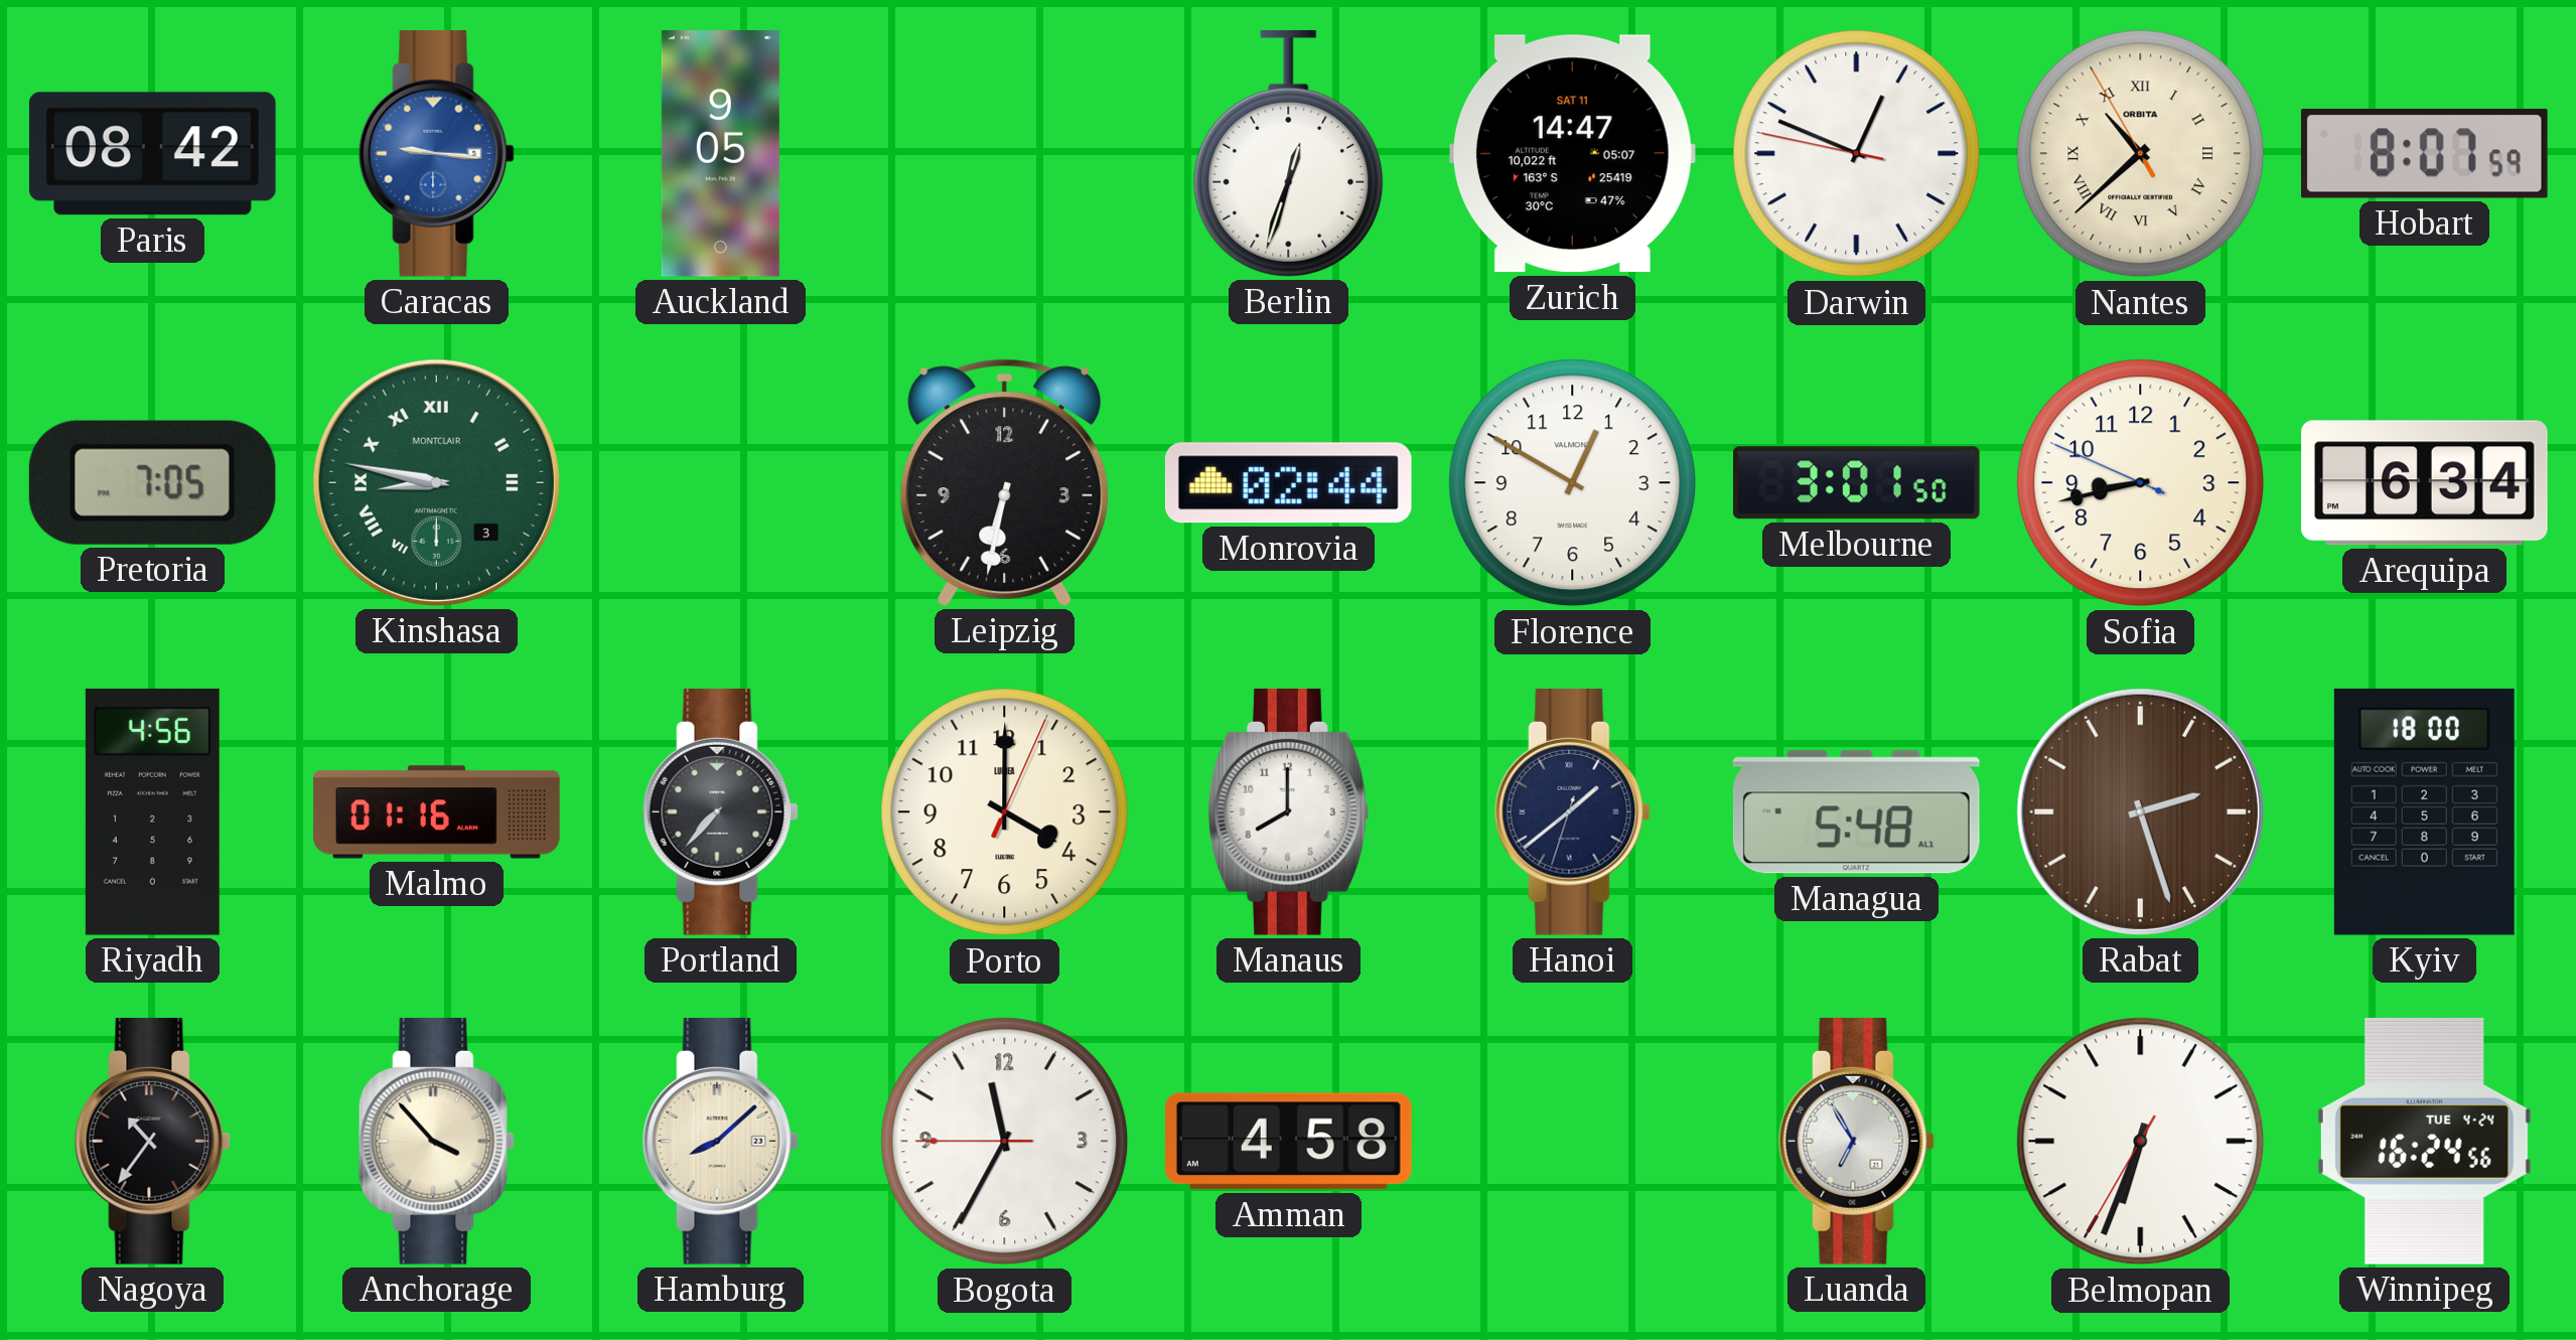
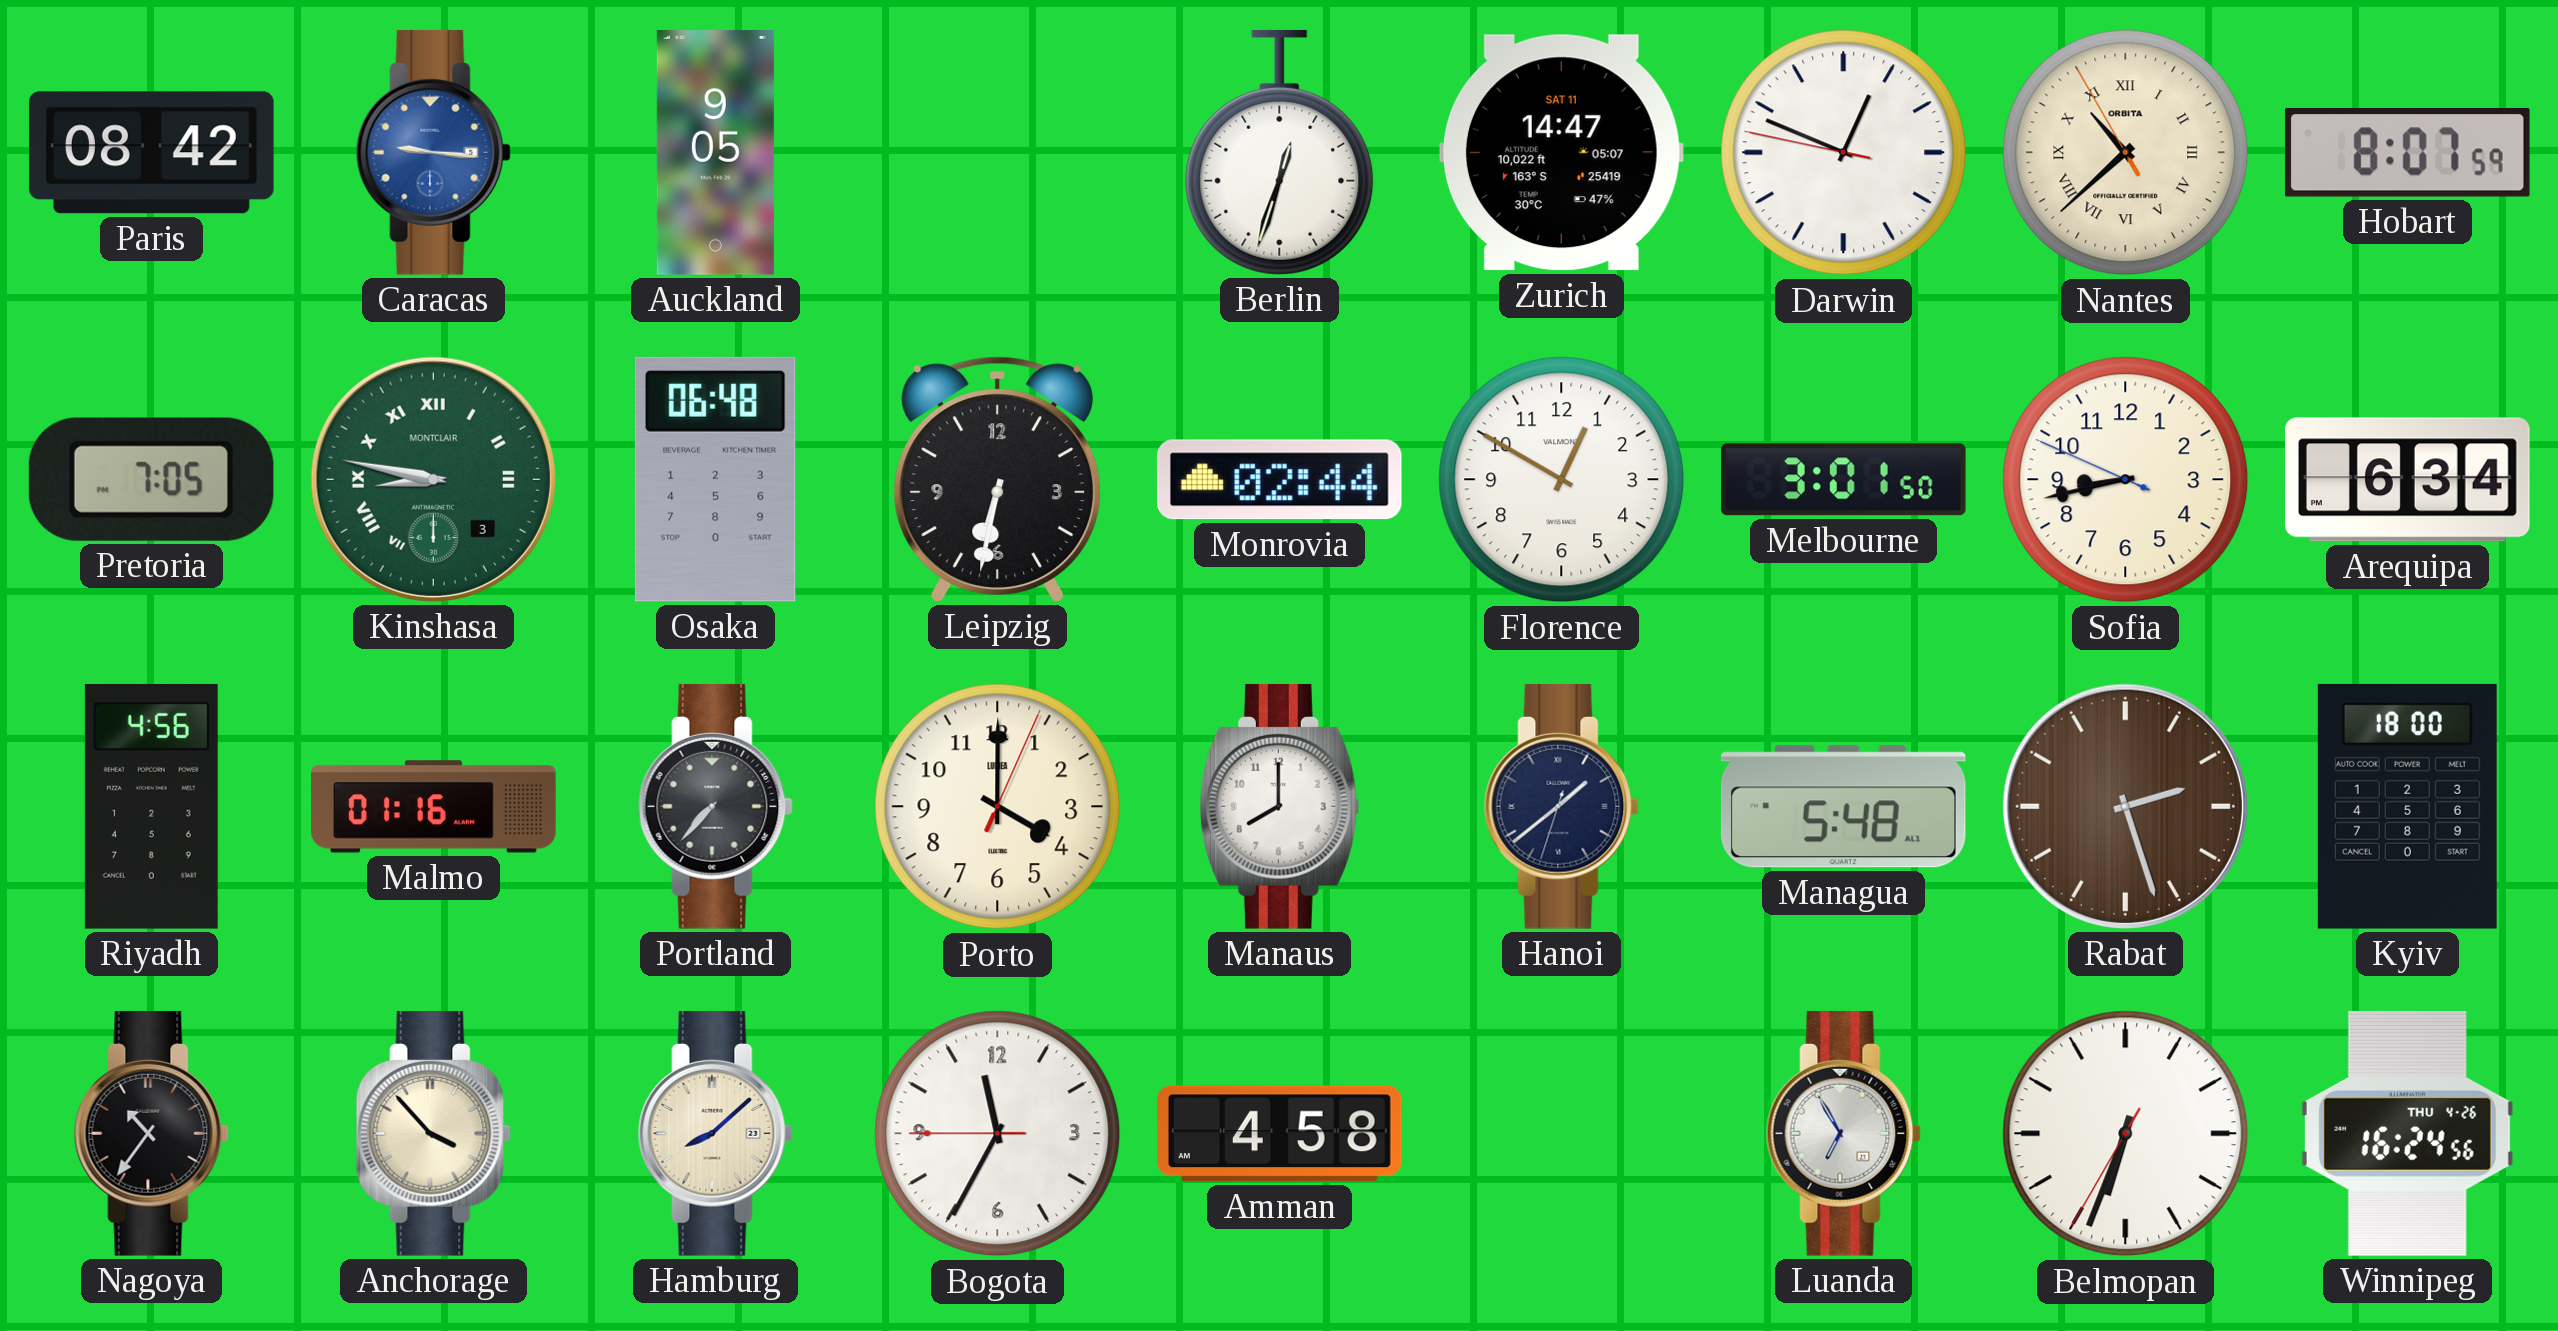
Osaka: none -> 06:48
Winnipeg date: TUE 4-24 -> THU 4-26
